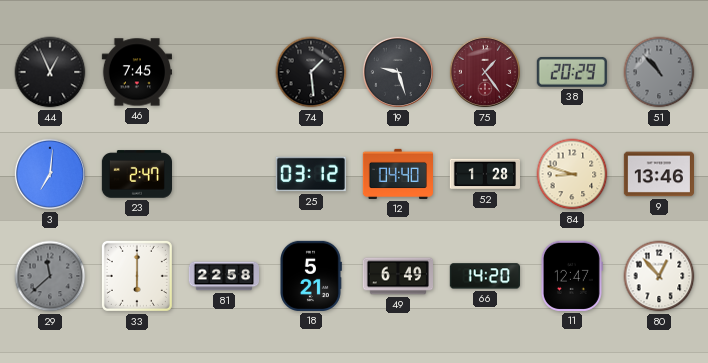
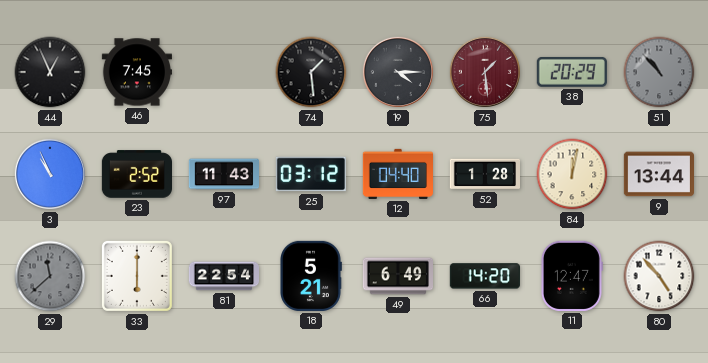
19: 9:27 -> 4:15
75: 1:24 -> 1:29
3: 7:01 -> 10:56
23: 2:47 -> 2:52
97: none -> 11:43
84: 8:48 -> 12:02
9: 13:46 -> 13:44
81: 22:58 -> 22:54
80: 12:53 -> 4:53
